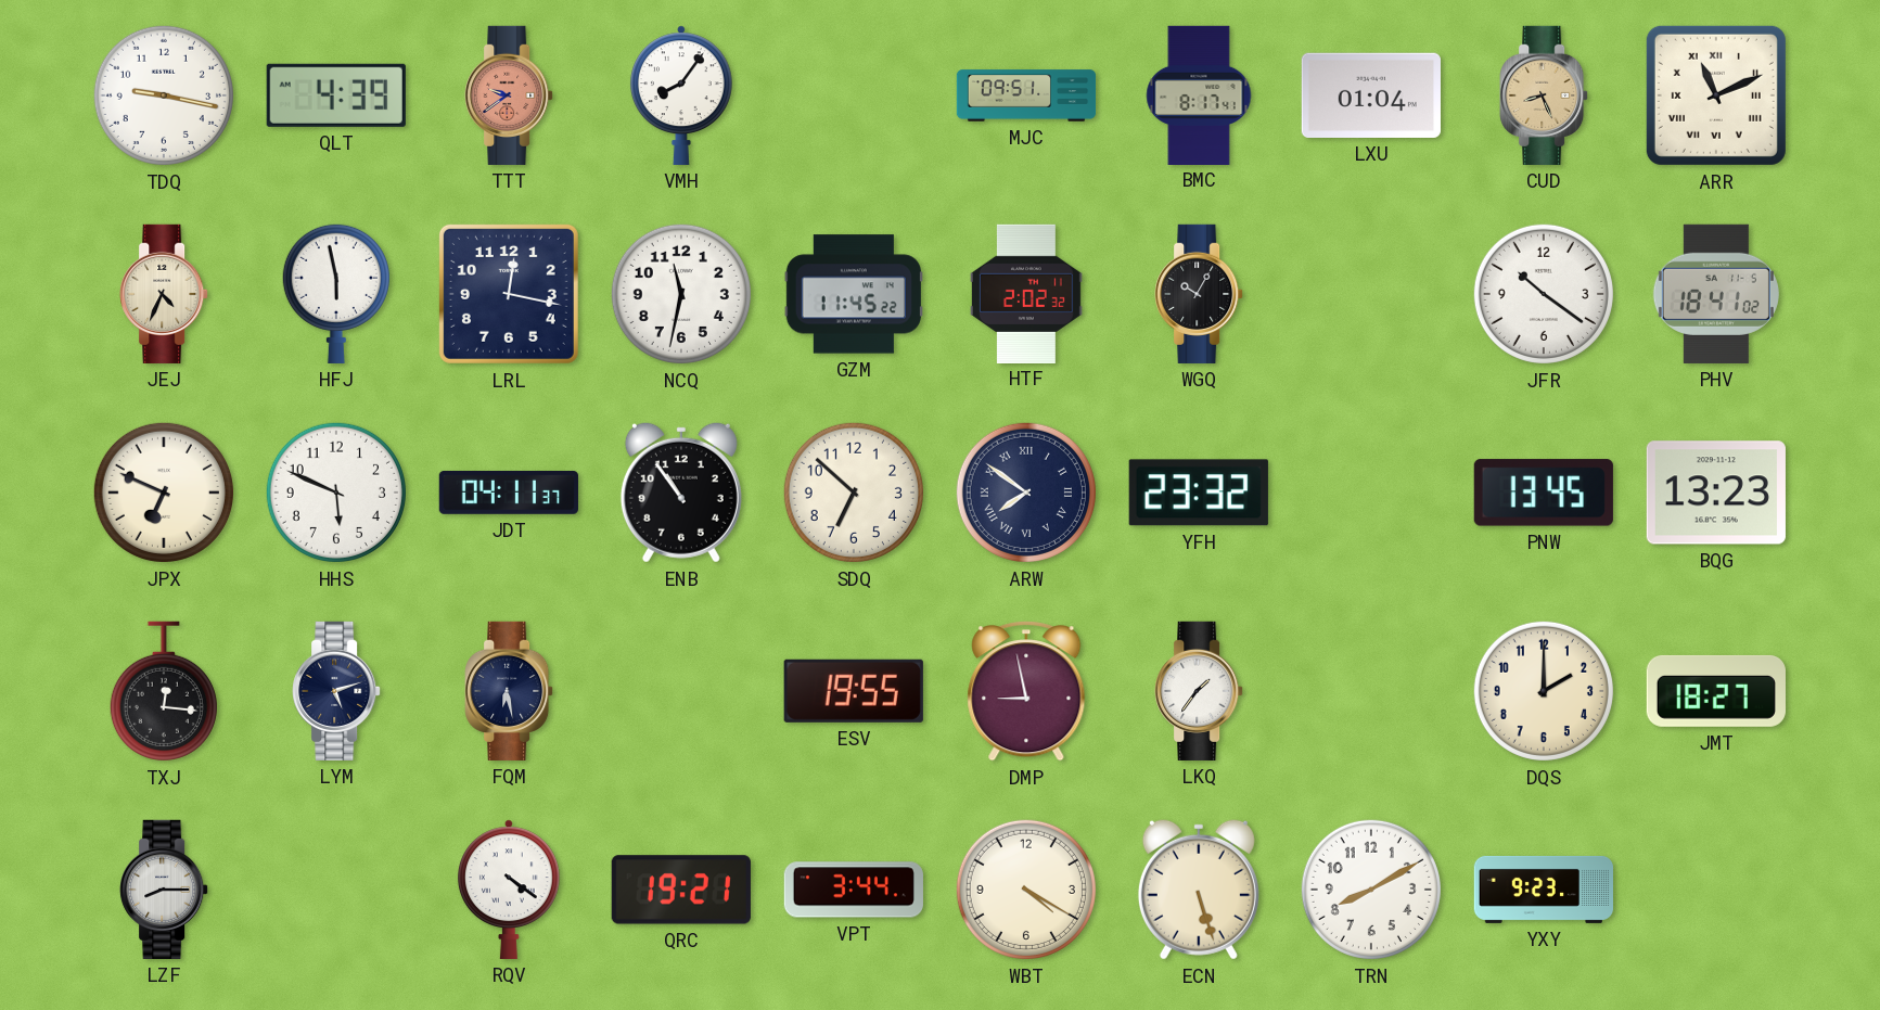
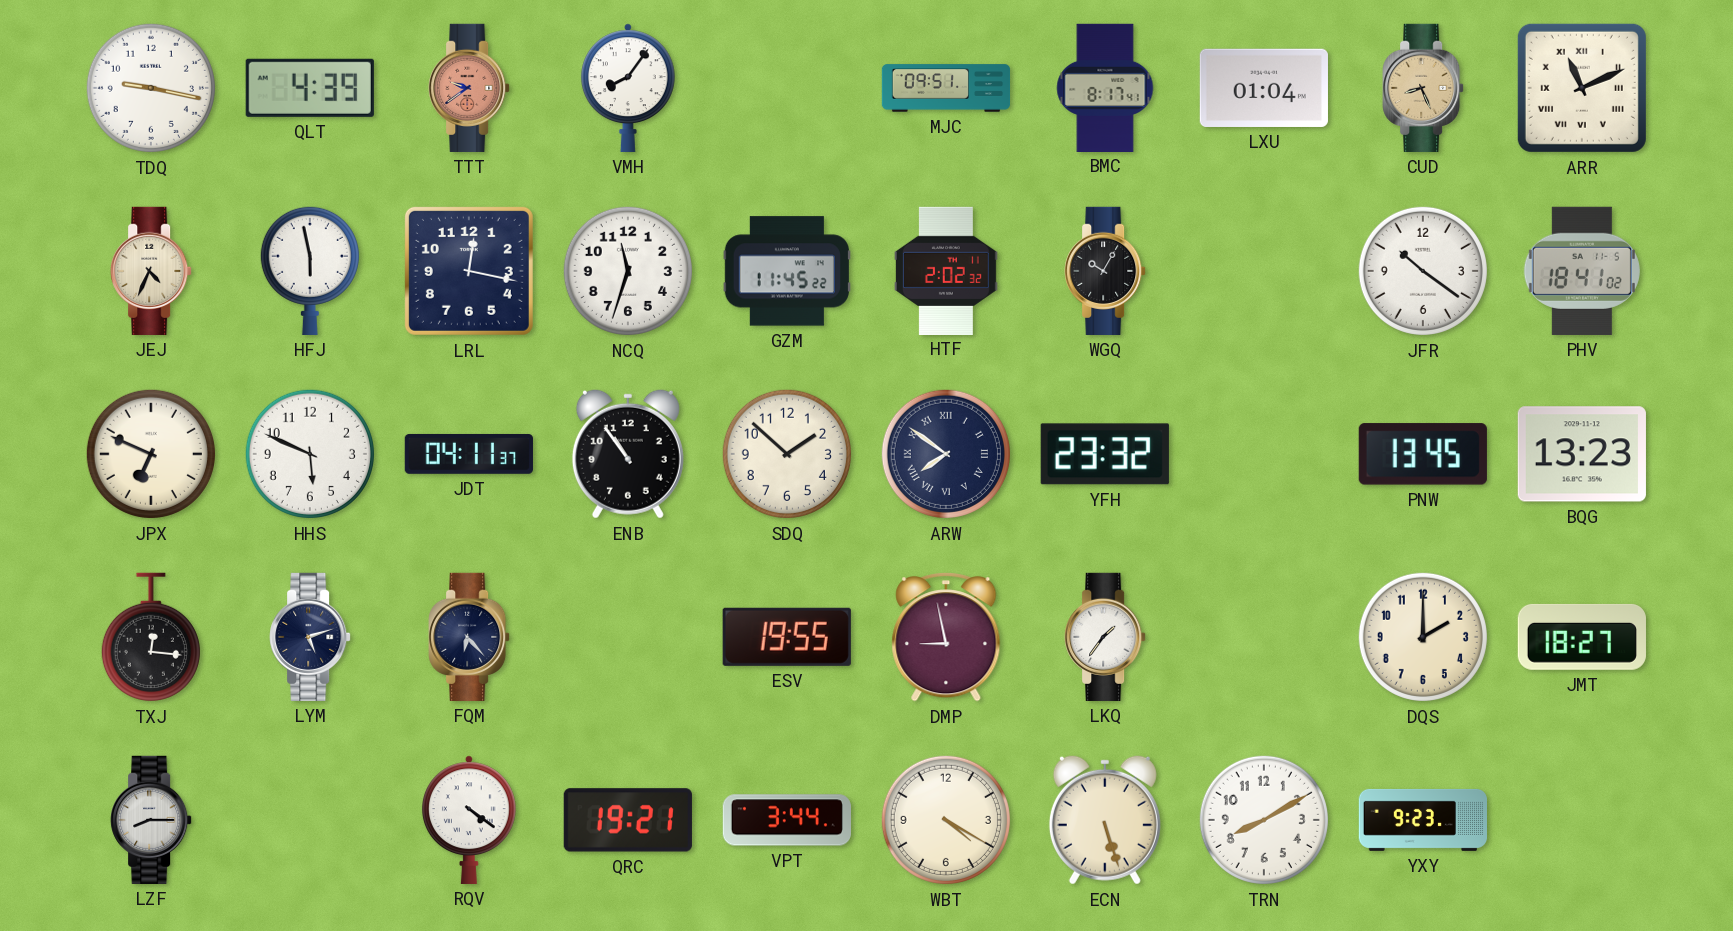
NCQ: 11:32 -> 11:33
SDQ: 6:52 -> 1:52
FQM: 6:28 -> 6:23
